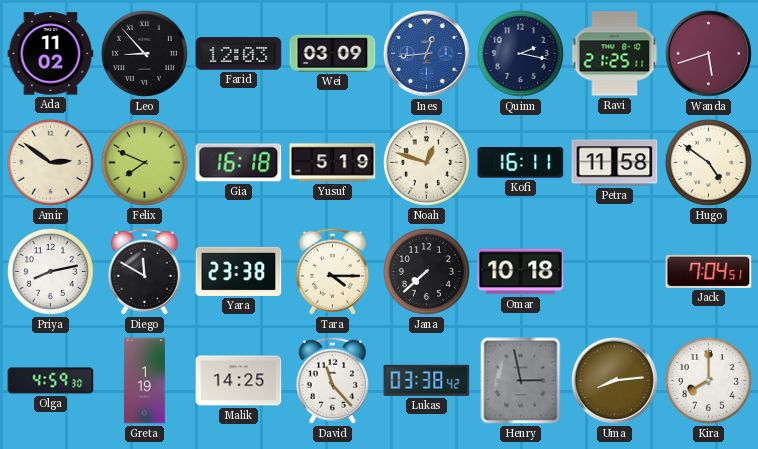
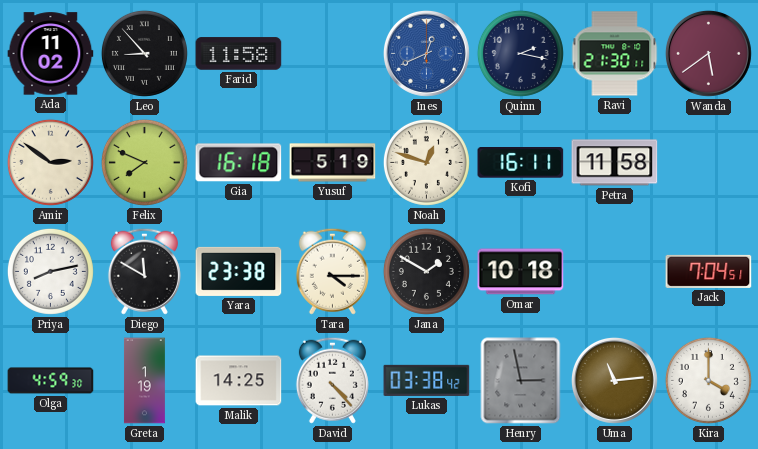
Farid: 12:03 -> 11:58
Wei: 03:09 -> none
Ines: 12:44 -> 12:41
Ravi: 21:25 -> 21:30
Wanda: 5:42 -> 5:39
Hugo: 4:51 -> none
Jana: 7:38 -> 1:50
David: 11:23 -> 4:23
Uma: 8:14 -> 11:14
Kira: 8:00 -> 4:00
